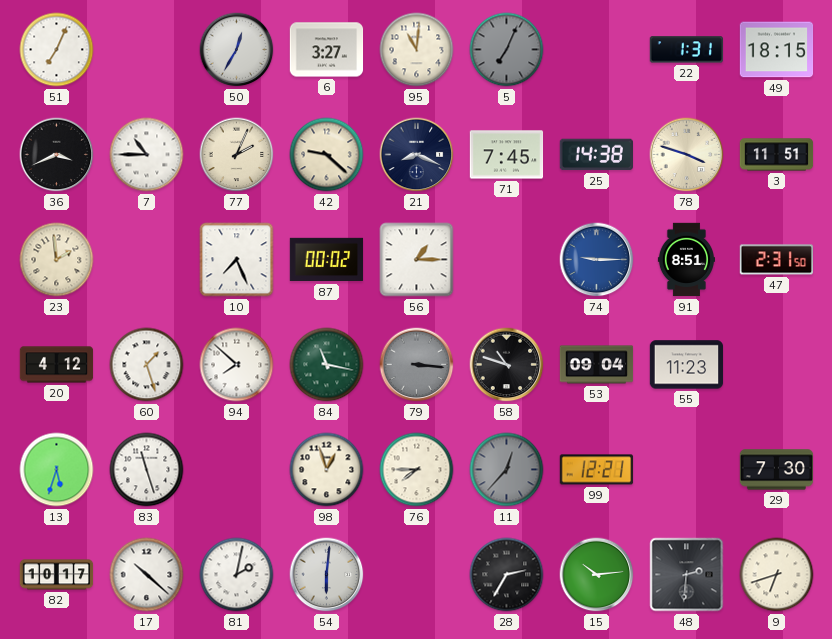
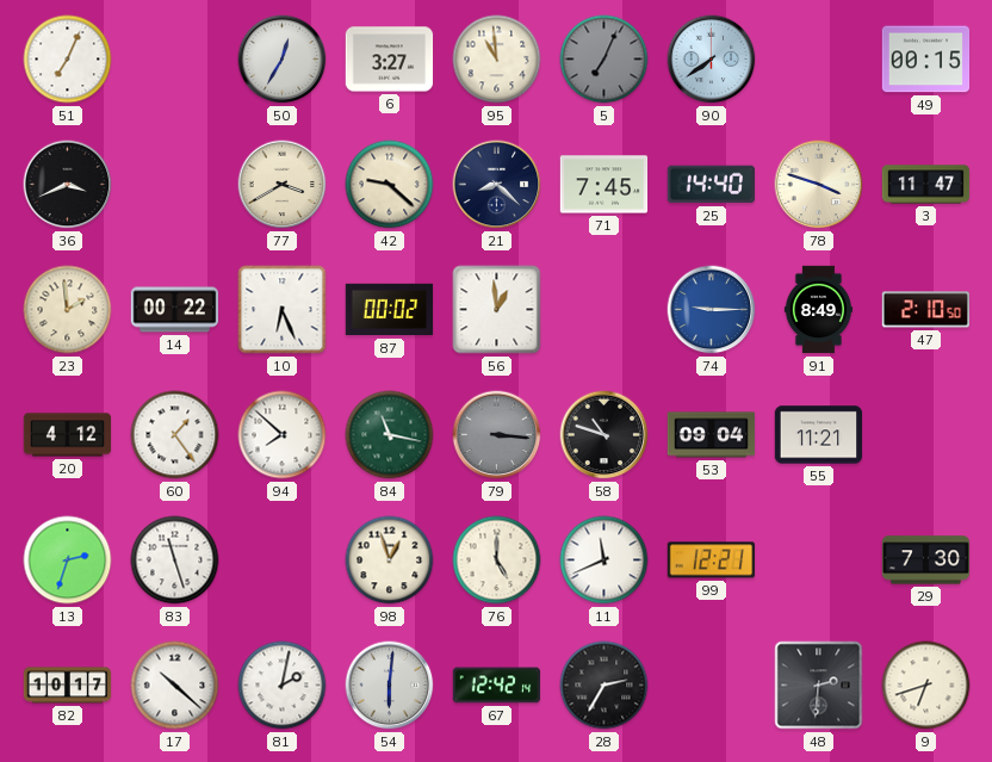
95: 11:01 -> 10:59
90: none -> 7:39
22: 1:31 -> none
49: 18:15 -> 00:15
7: 10:45 -> none
77: 2:04 -> 3:40
21: 8:19 -> 8:22
25: 14:38 -> 14:40
3: 11:51 -> 11:47
14: none -> 00:22
10: 7:26 -> 6:26
56: 1:15 -> 12:59
91: 8:51 -> 8:49
47: 2:31 -> 2:10
60: 1:27 -> 1:24
55: 11:23 -> 11:21
13: 5:33 -> 2:33
76: 7:45 -> 5:00
11: 12:37 -> 11:41
11 dial: grey -> white
67: none -> 12:42
15: 10:14 -> none
